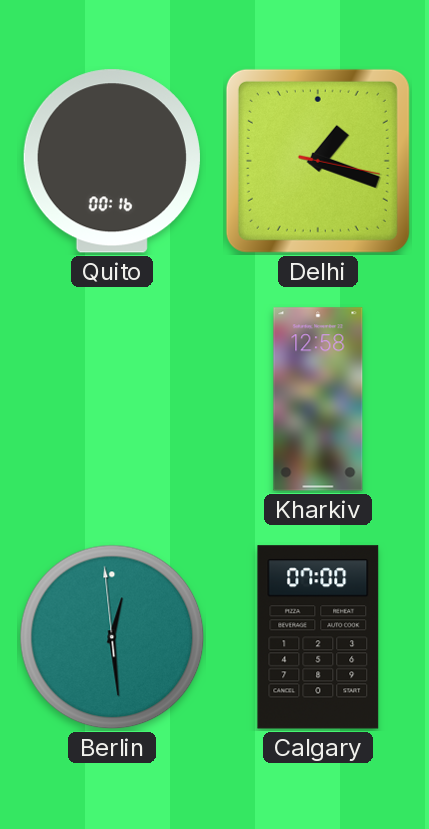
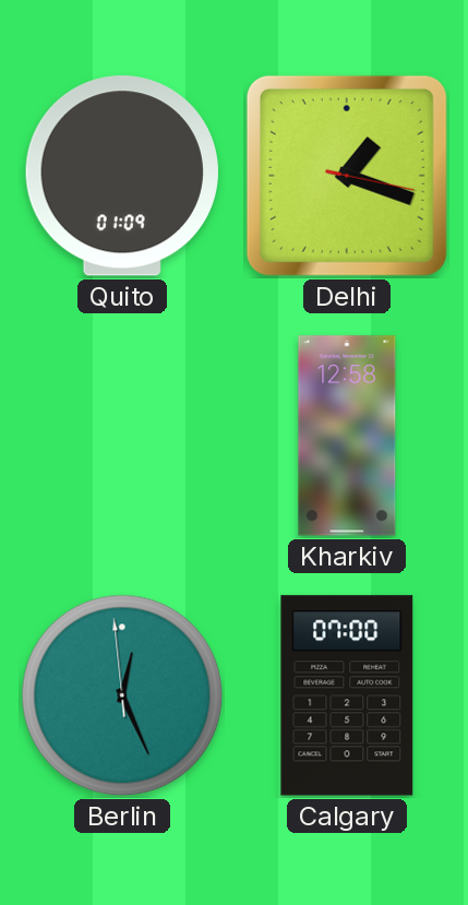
Quito: 00:16 -> 01:09
Berlin: 12:28 -> 12:25
